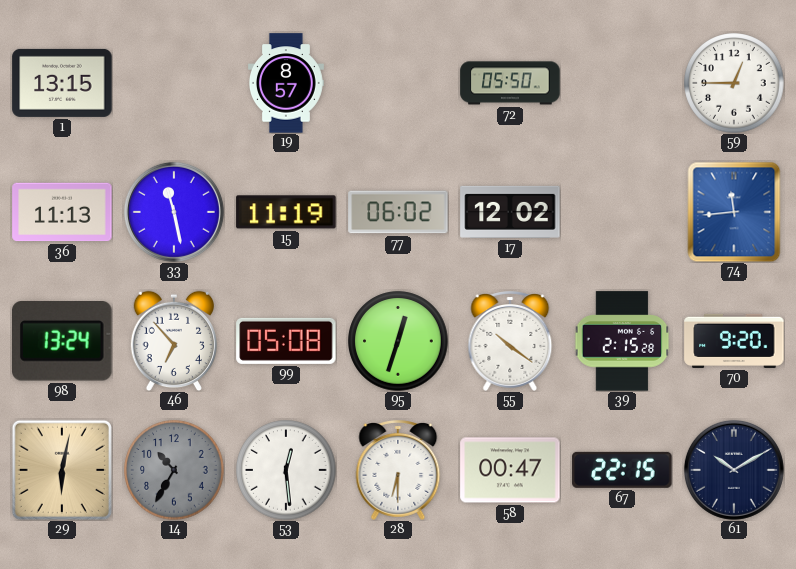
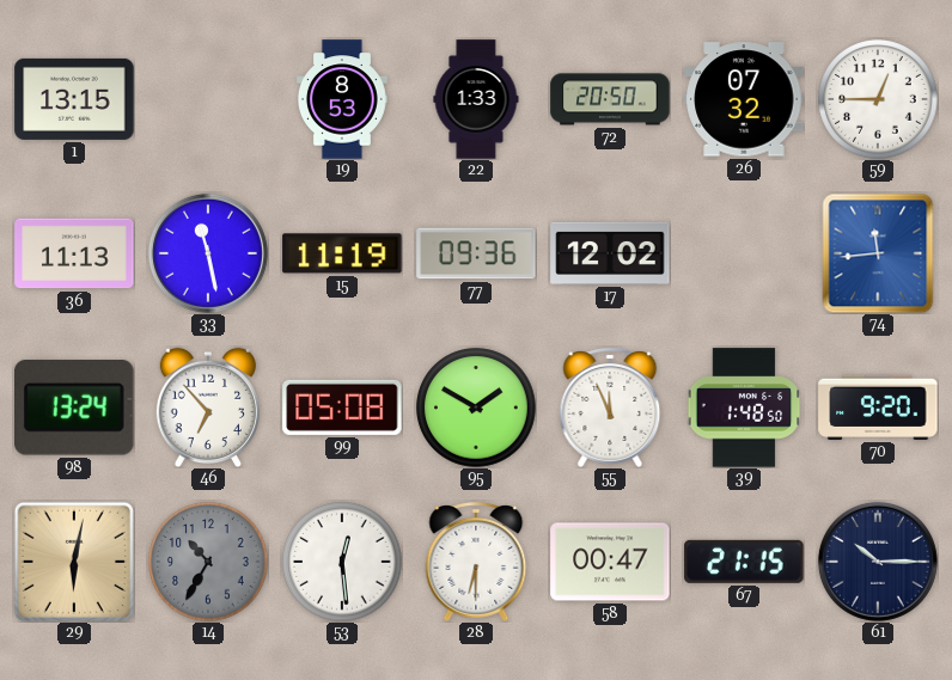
19: 8:57 -> 8:53
22: none -> 1:33
72: 05:50 -> 20:50
26: none -> 07:32
77: 06:02 -> 09:36
95: 12:33 -> 1:50
55: 10:21 -> 11:56
39: 2:15 -> 1:48
67: 22:15 -> 21:15
61: 10:10 -> 10:15
